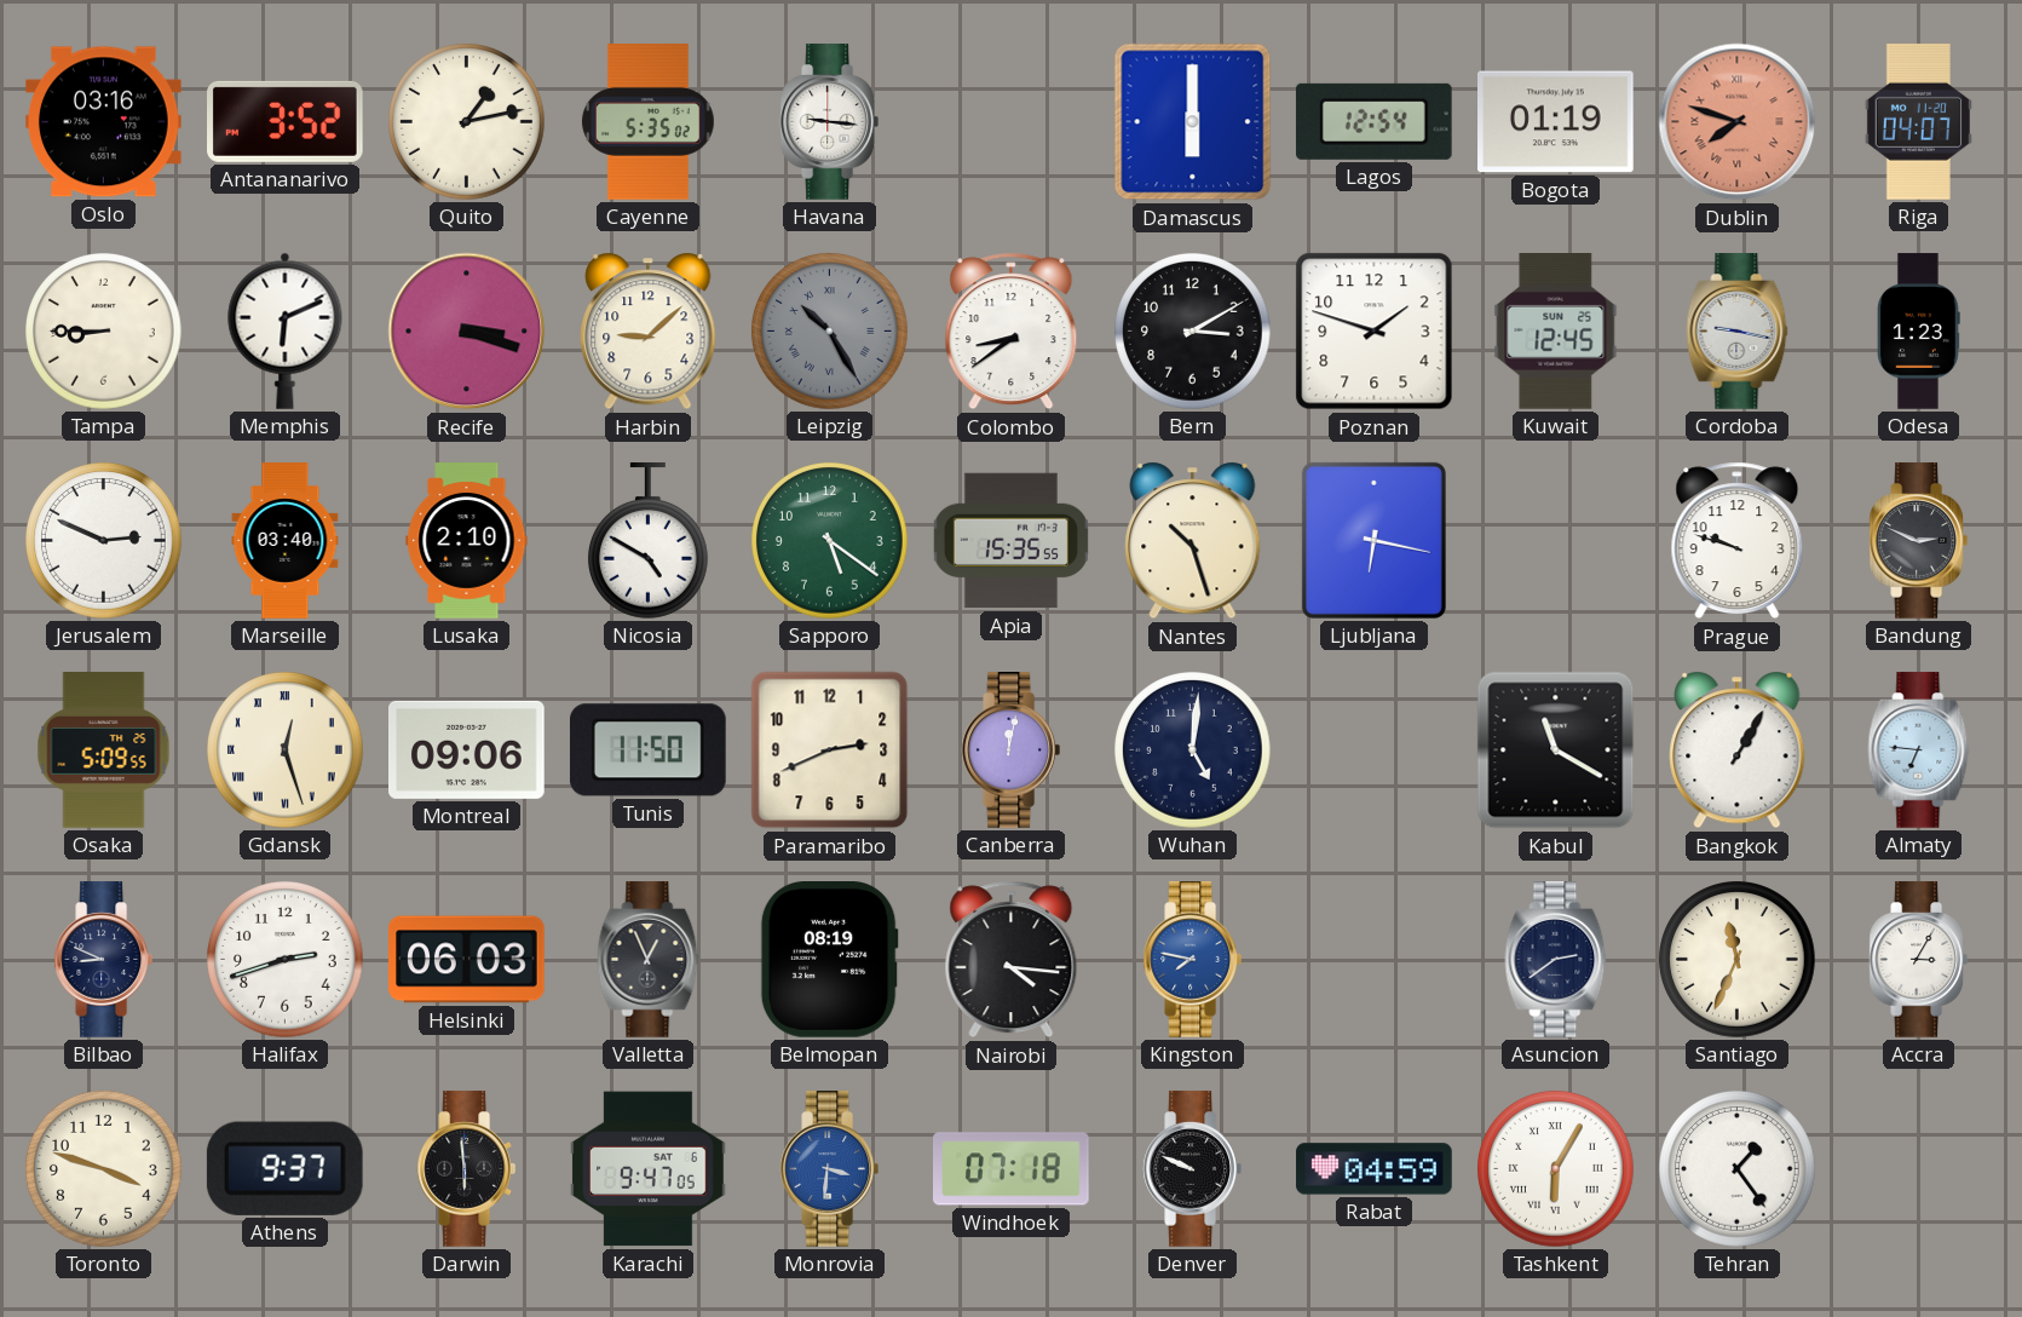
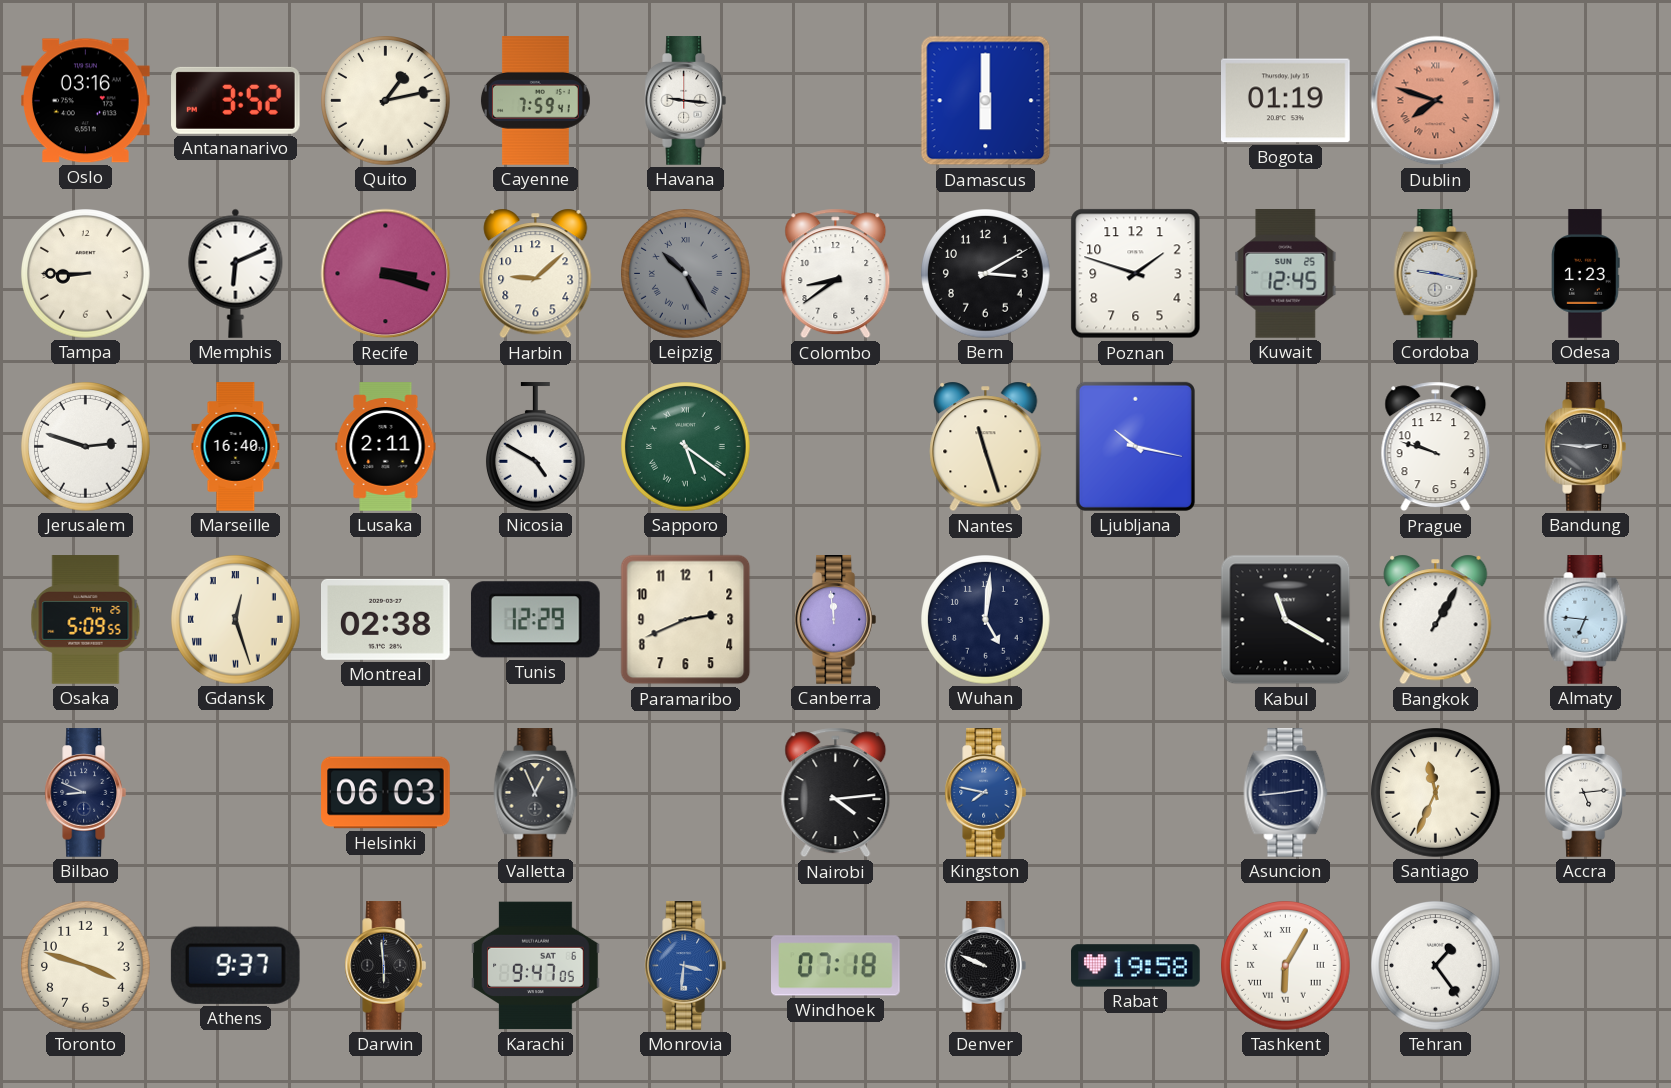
Cayenne: 5:35 -> 7:59
Lagos: 12:54 -> none
Riga: 04:07 -> none
Jerusalem: 2:49 -> 2:48
Marseille: 03:40 -> 16:40
Lusaka: 2:10 -> 2:11
Sapporo numerals: Arabic -> Roman
Apia: 15:35 -> none
Nantes: 10:27 -> 11:27
Ljubljana: 6:17 -> 10:17
Bandung: 2:49 -> 2:46
Montreal: 09:06 -> 02:38
Tunis: 11:50 -> 12:29
Canberra: 12:02 -> 11:59
Halifax: 2:42 -> none
Belmopan: 08:19 -> none
Nairobi: 4:16 -> 4:14
Asuncion: 2:39 -> 2:44
Accra: 3:05 -> 5:14
Rabat: 04:59 -> 19:58
